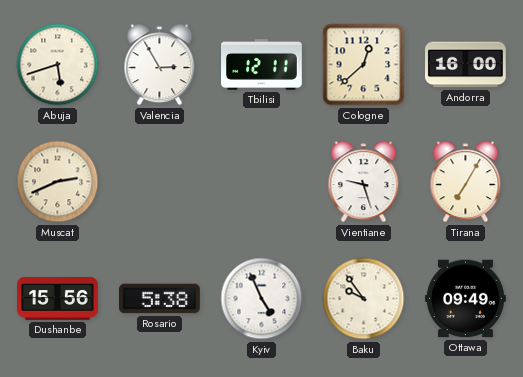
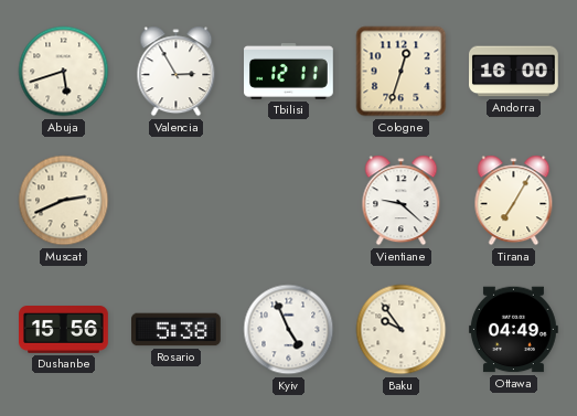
Cologne: 12:38 -> 12:33
Vientiane: 9:27 -> 9:22
Ottawa: 09:49 -> 04:49
